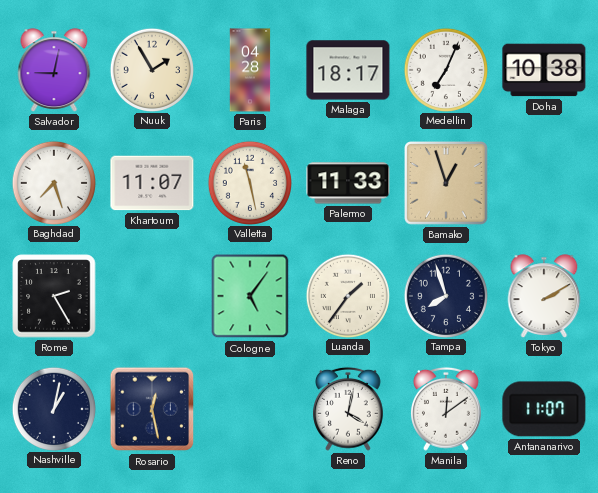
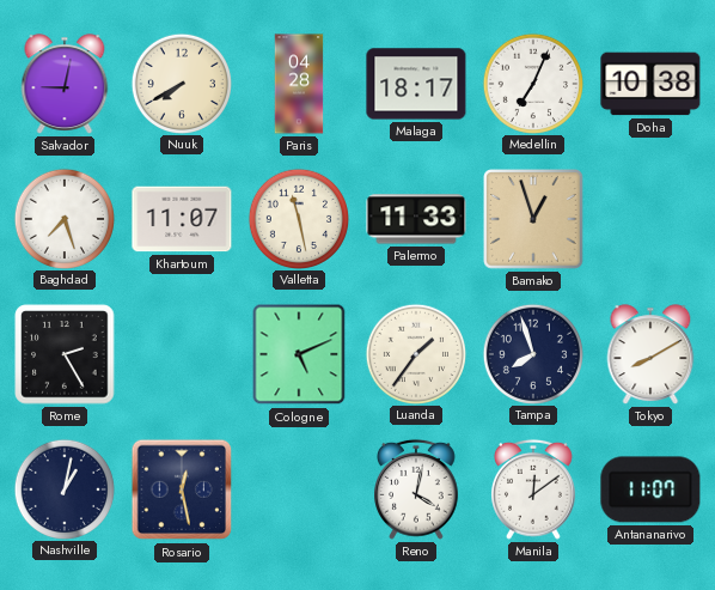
Nuuk: 1:55 -> 7:40
Cologne: 5:06 -> 5:11
Tokyo: 2:10 -> 8:10
